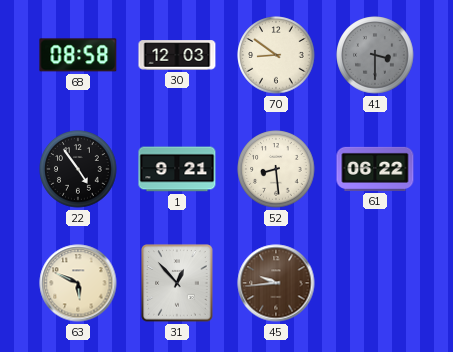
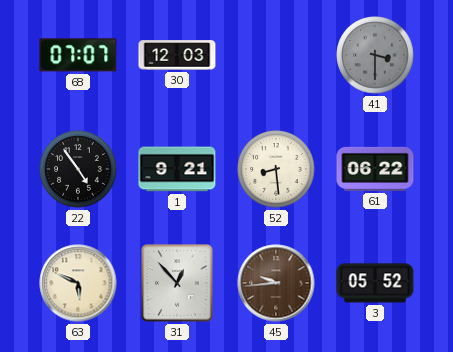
68: 08:58 -> 07:07
70: 8:51 -> none
3: none -> 05:52
